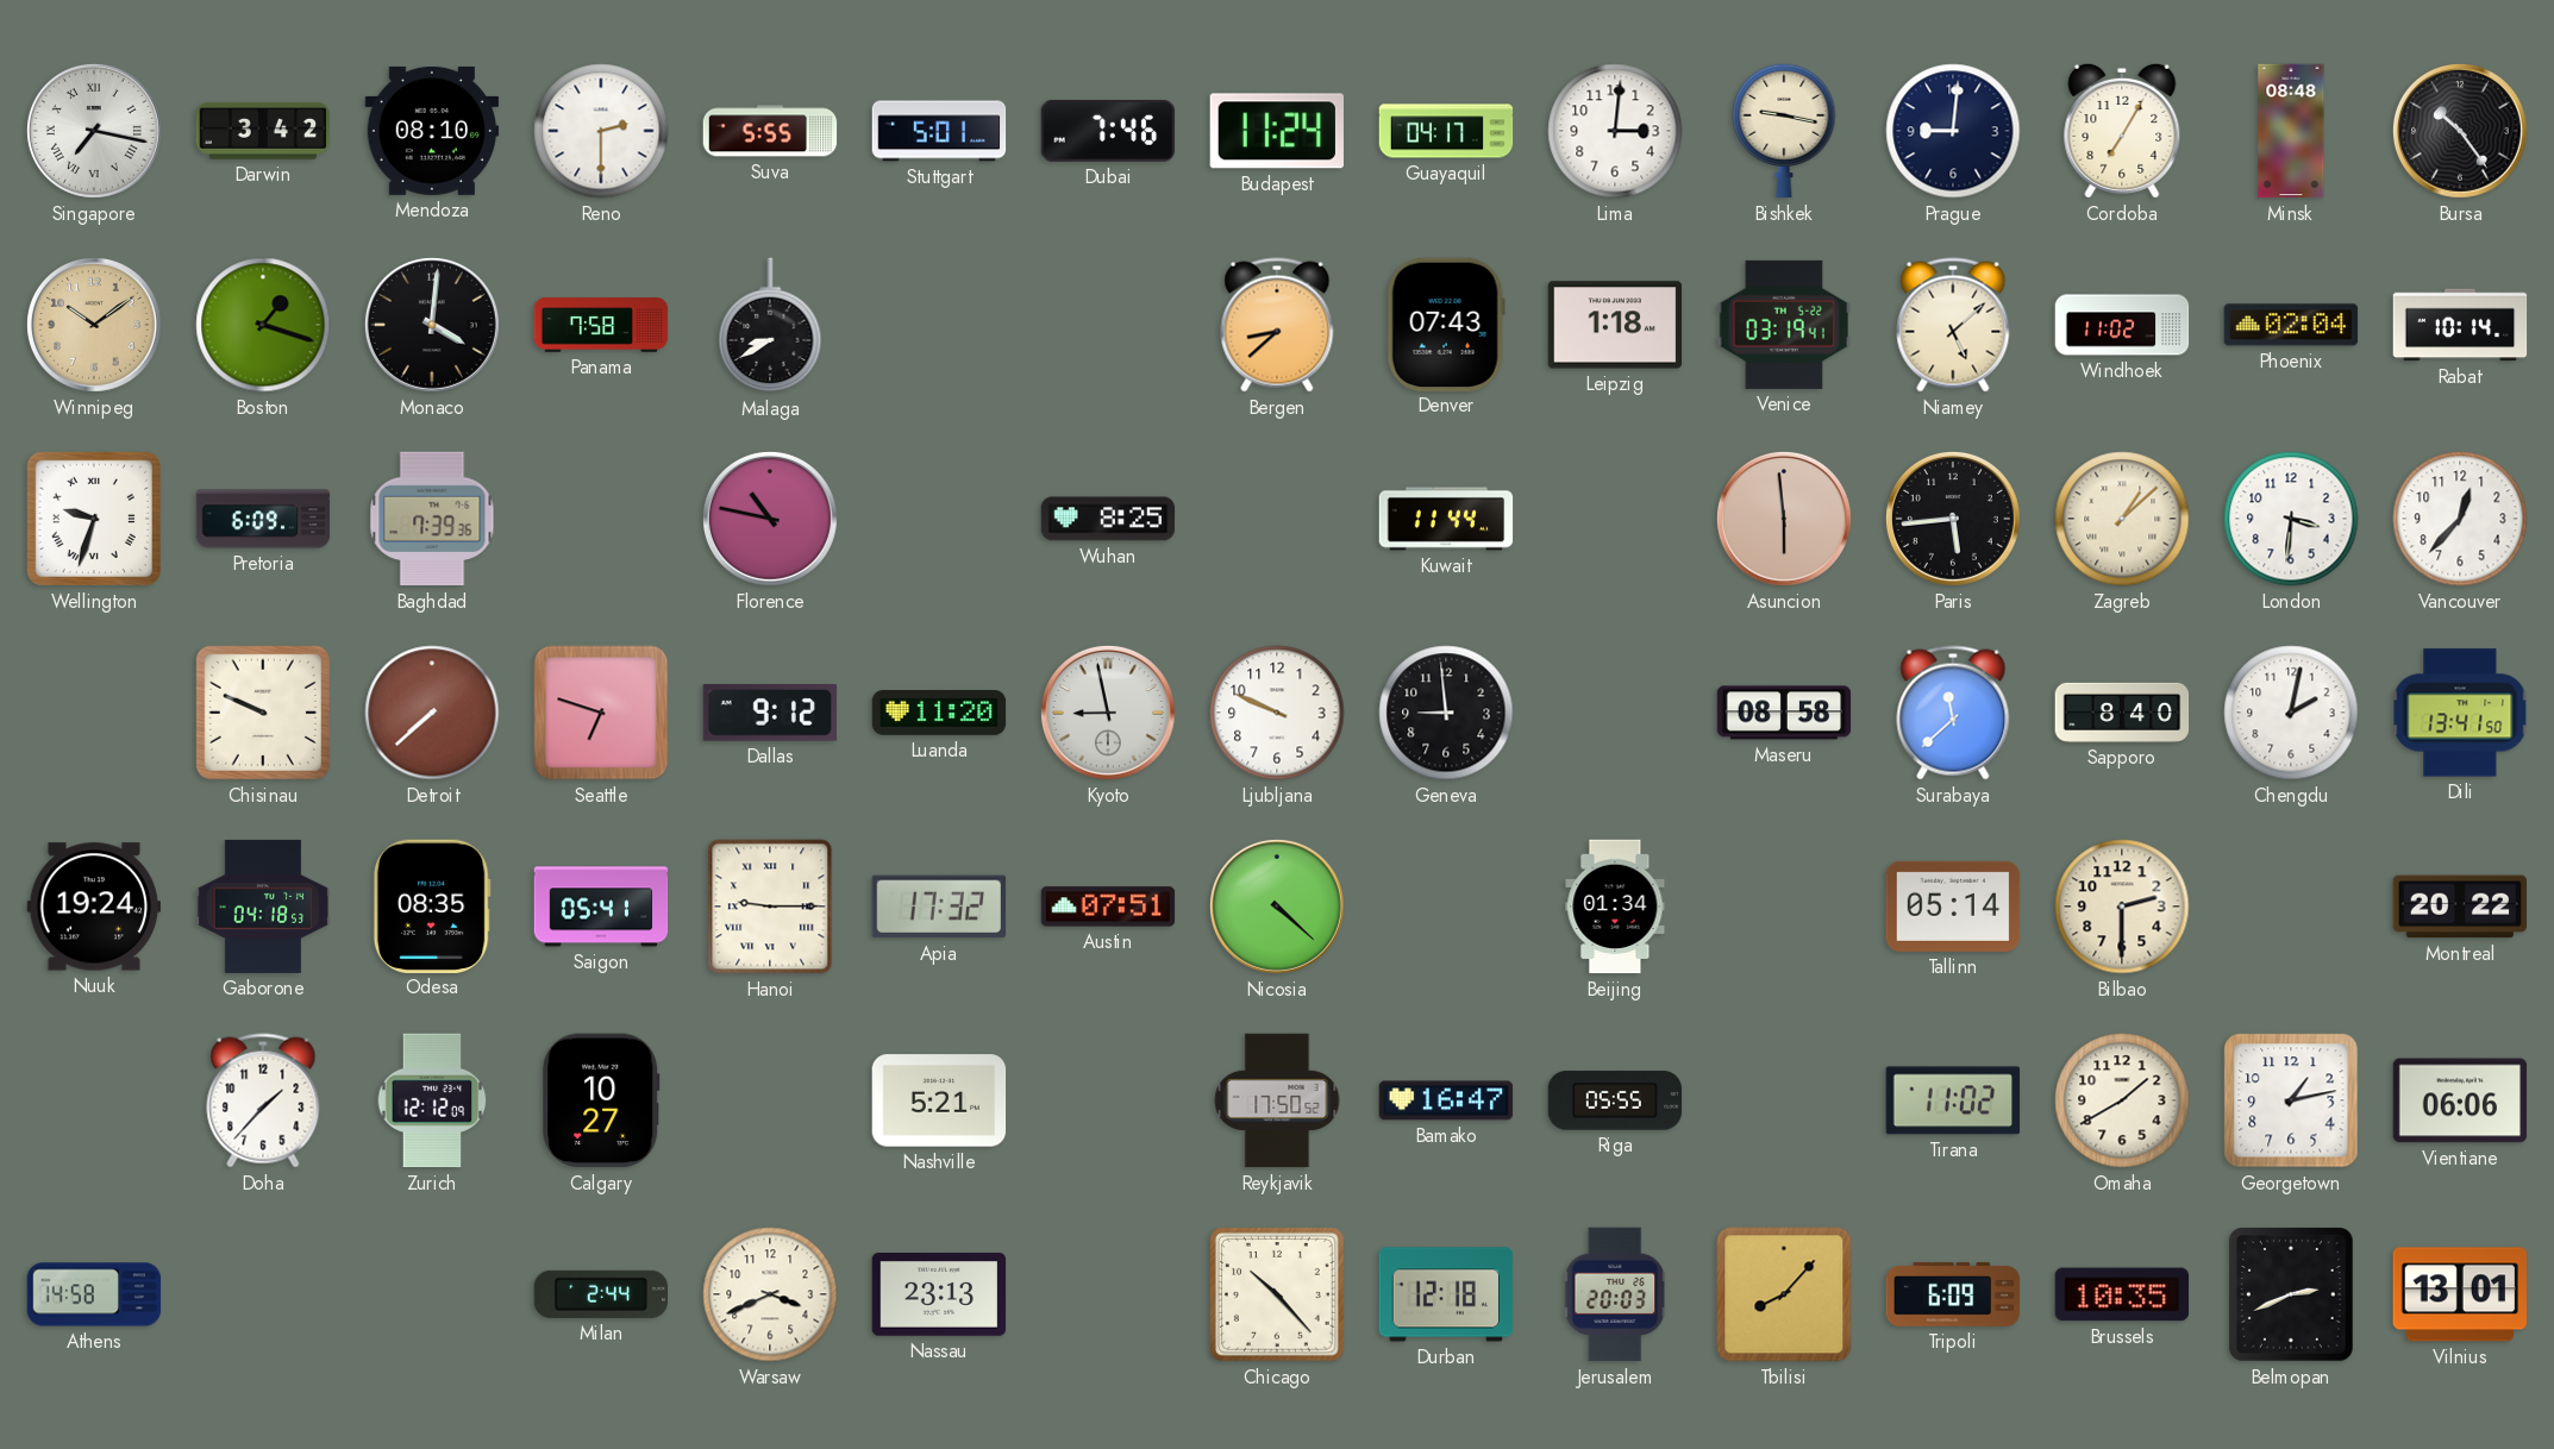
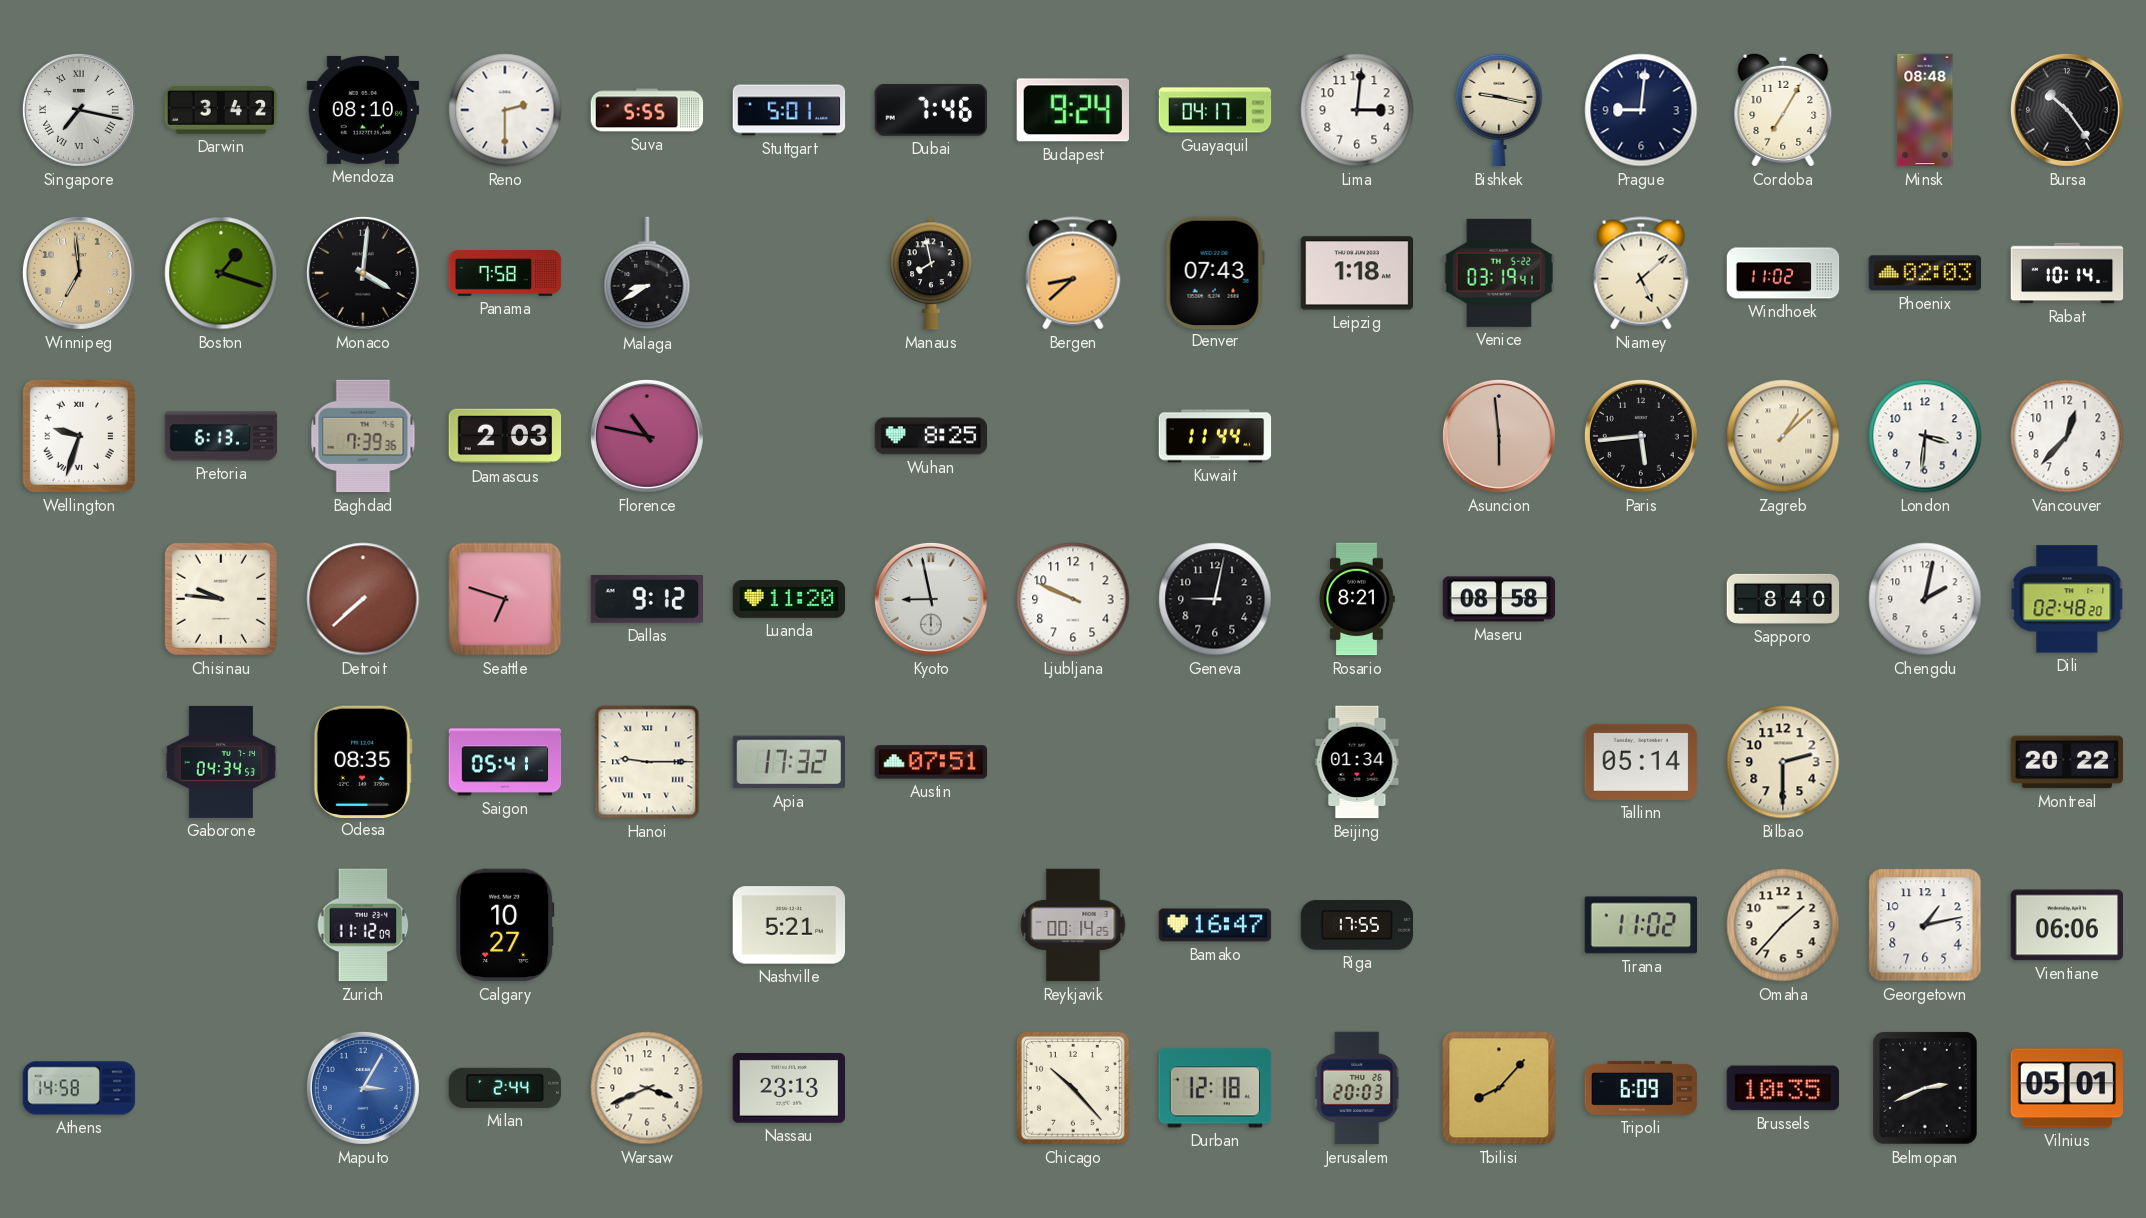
Budapest: 11:24 -> 9:24
Winnipeg: 10:09 -> 6:59
Manaus: none -> 7:58
Phoenix: 02:04 -> 02:03
Pretoria: 6:09 -> 6:13
Damascus: none -> 2:03
Chisinau: 9:49 -> 9:46
Geneva: 8:59 -> 9:02
Rosario: none -> 8:21
Surabaya: 11:38 -> none
Dili: 13:41 -> 02:48
Nuuk: 19:24 -> none
Gaborone: 04:18 -> 04:34
Nicosia: 4:22 -> none
Doha: 1:37 -> none
Zurich: 12:12 -> 11:12
Reykjavik: 17:50 -> 00:14
Riga: 05:55 -> 17:55
Omaha: 1:40 -> 1:37
Maputo: none -> 3:05
Vilnius: 13:01 -> 05:01
